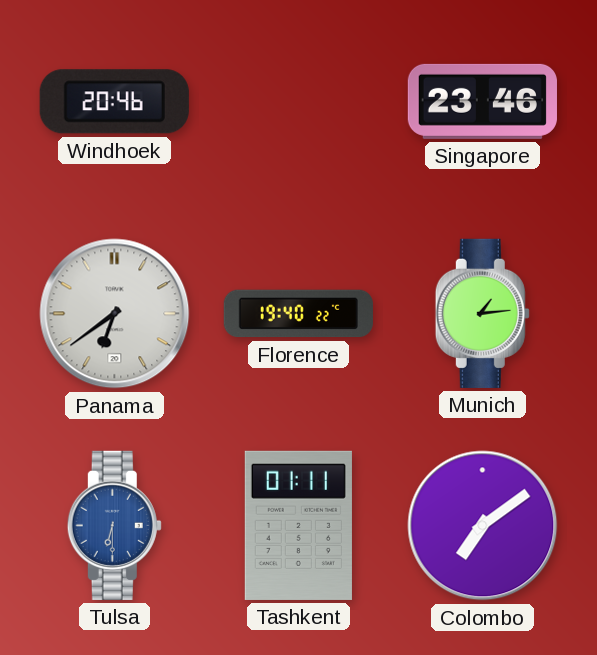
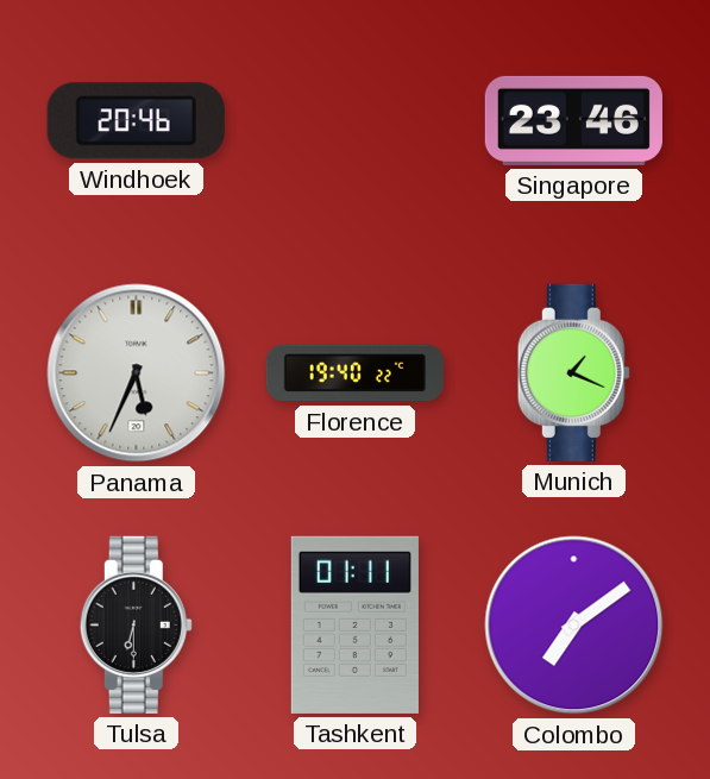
Panama: 6:39 -> 5:34
Munich: 1:14 -> 1:19
Tulsa dial: blue -> black
